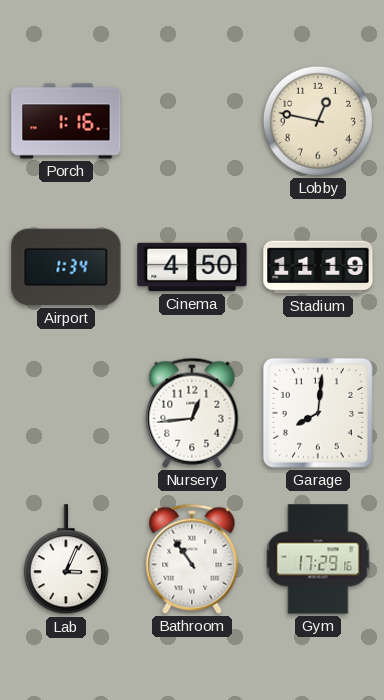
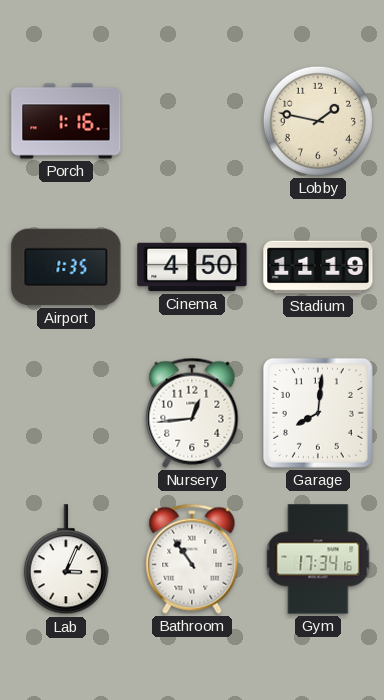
Lobby: 12:47 -> 1:47
Airport: 1:34 -> 1:35
Gym: 17:29 -> 17:34
